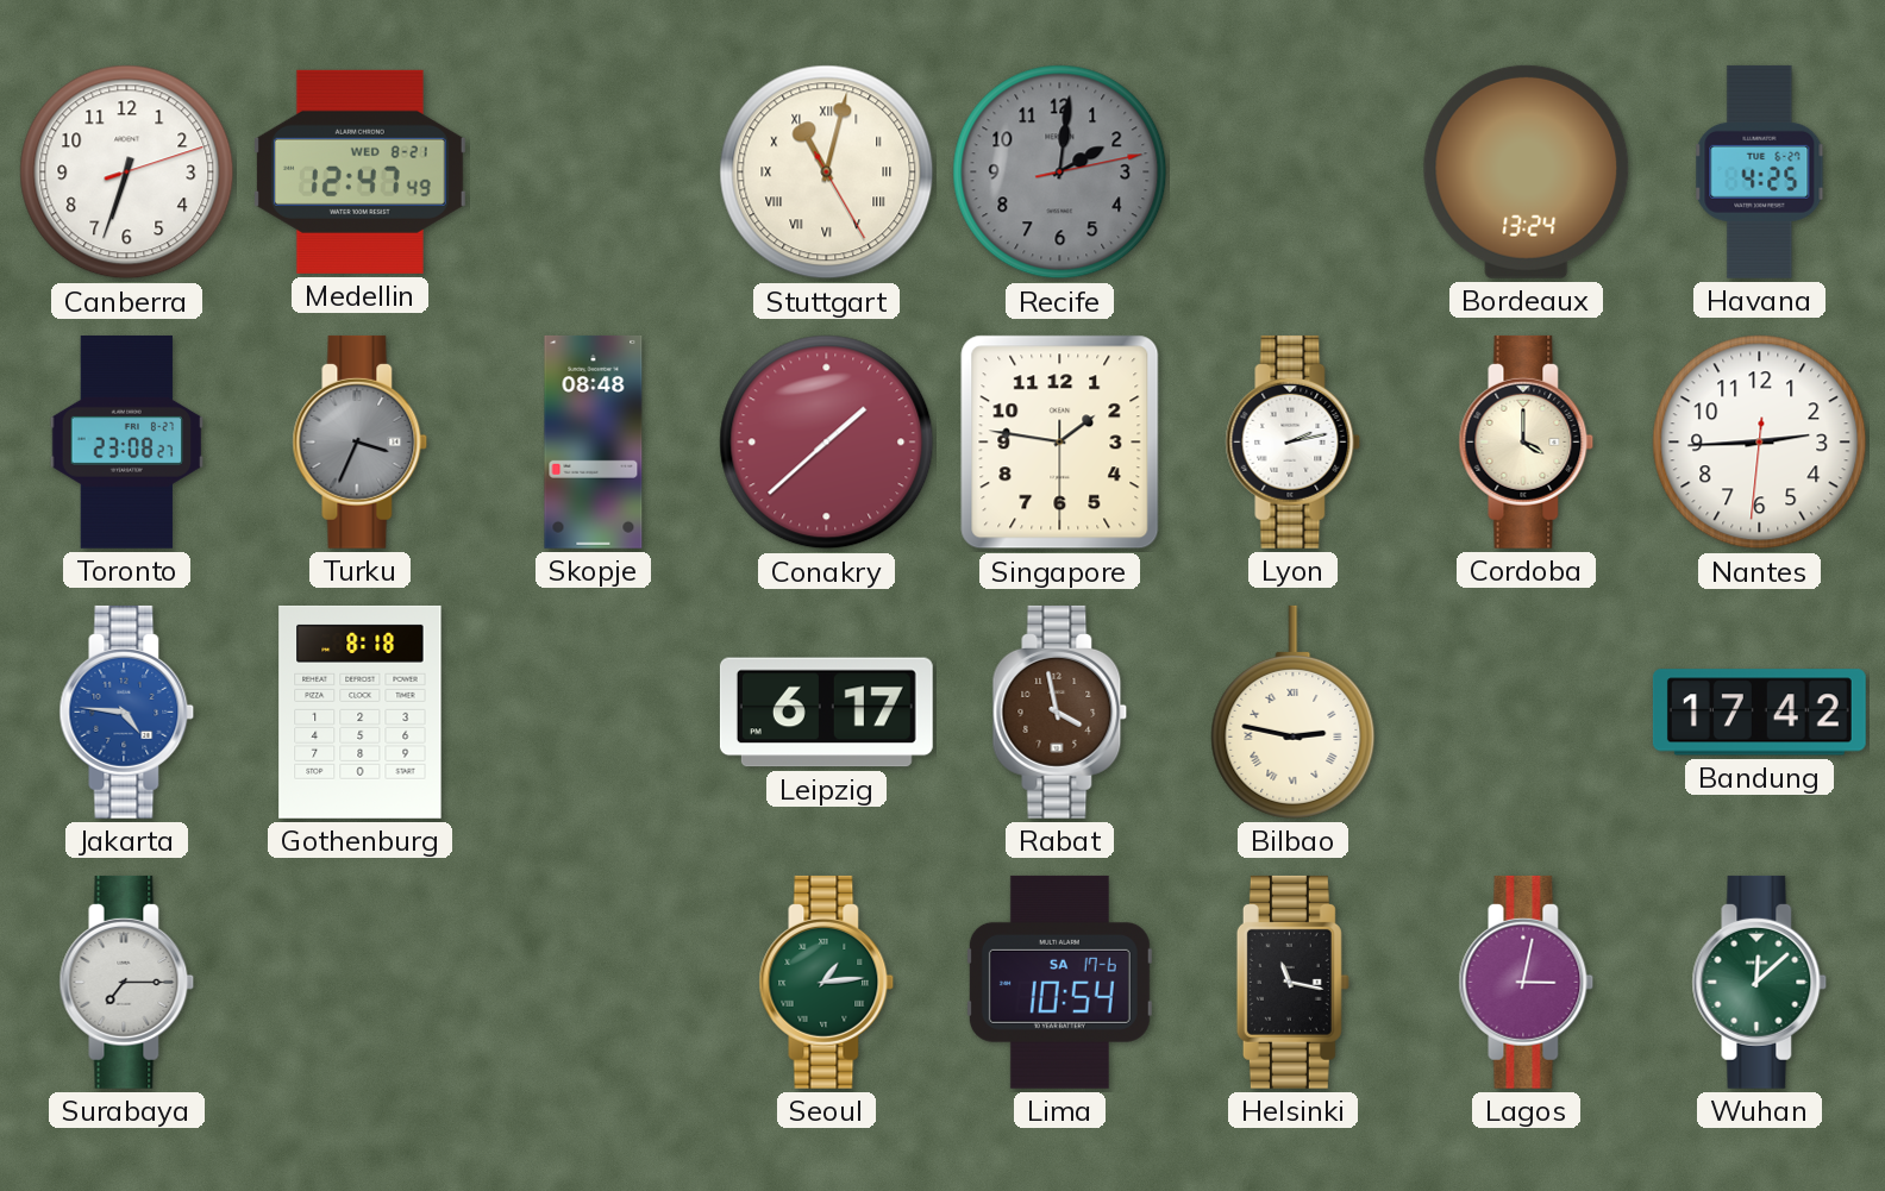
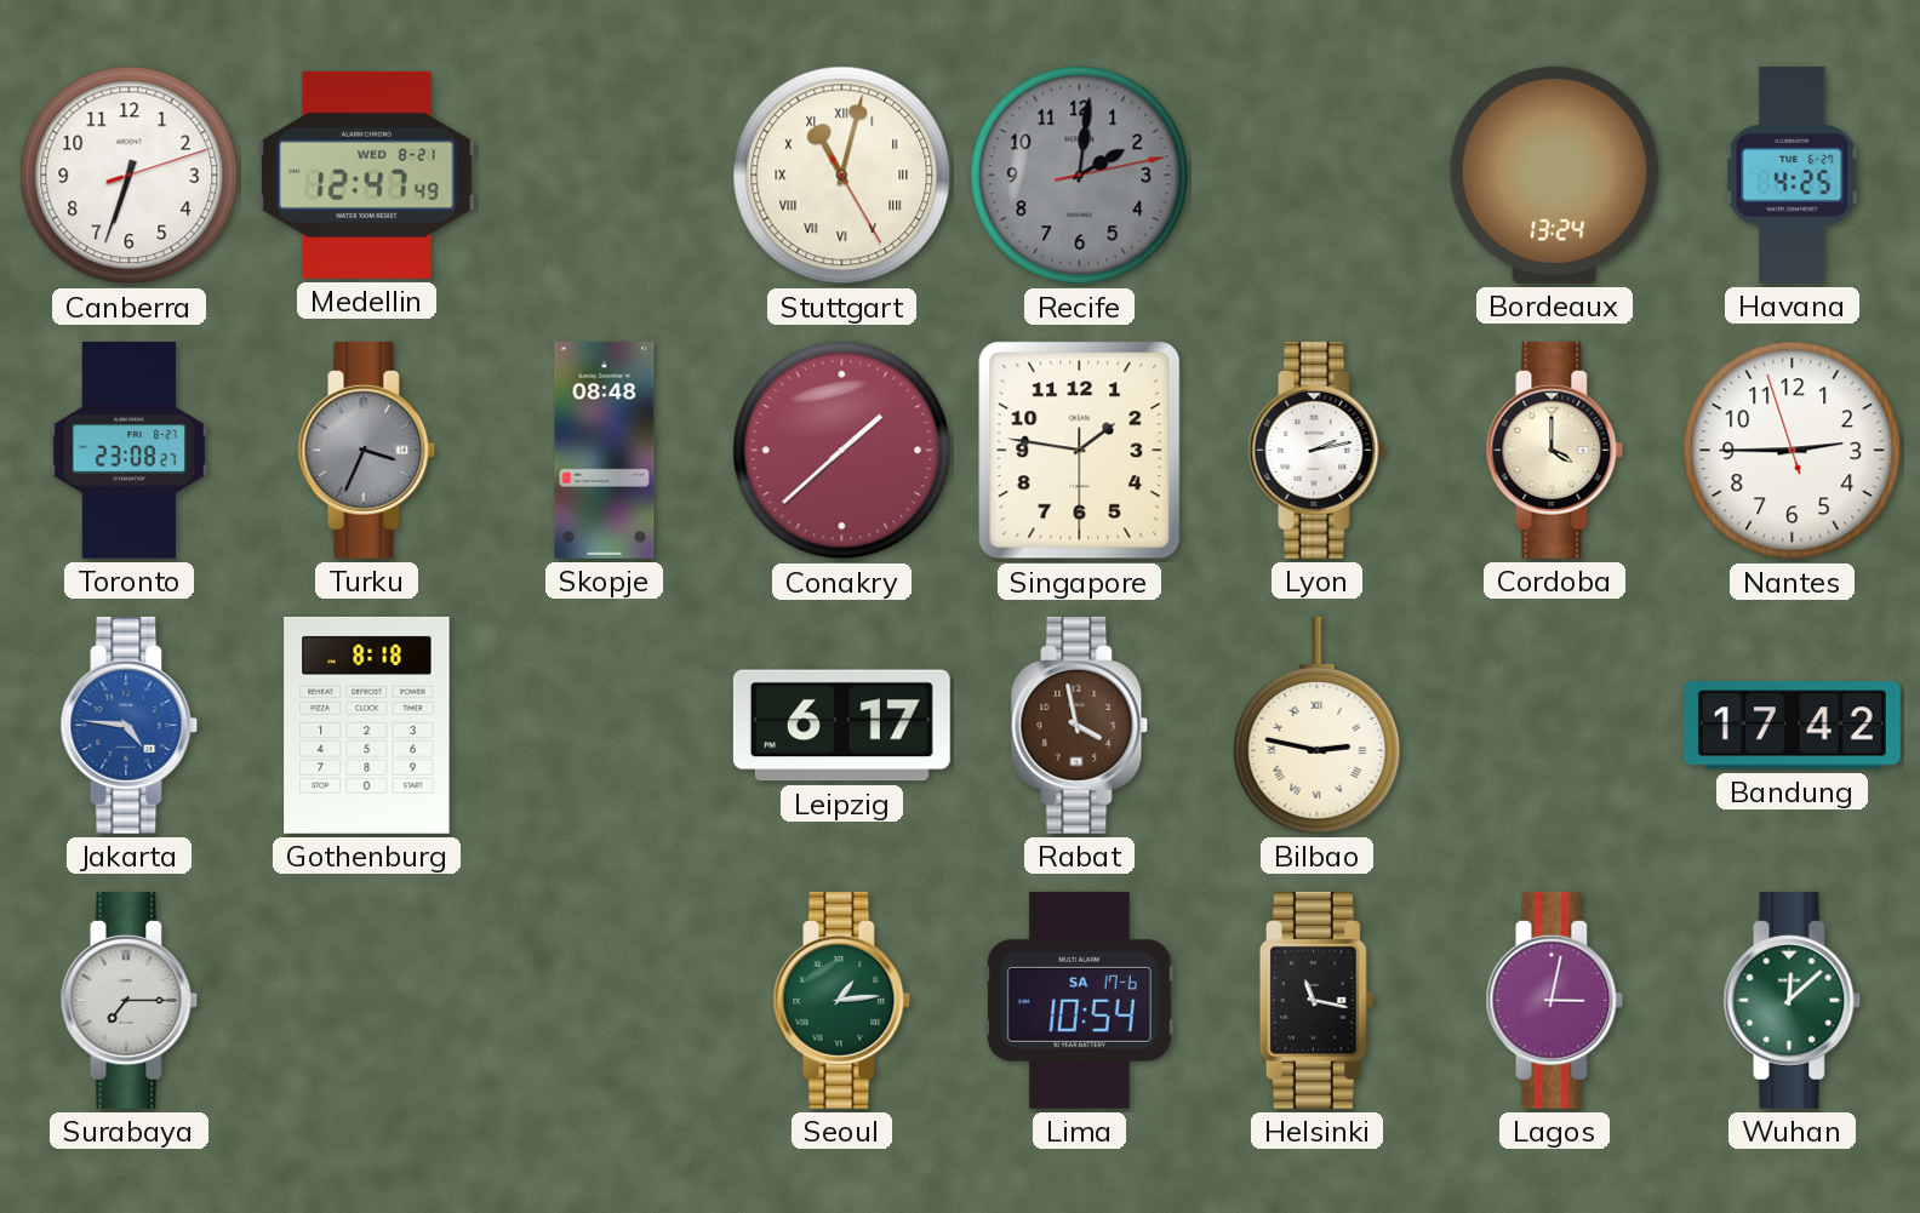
Nantes: 2:44:31 -> 2:44:57
